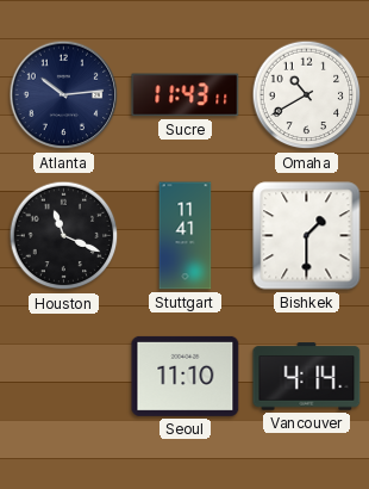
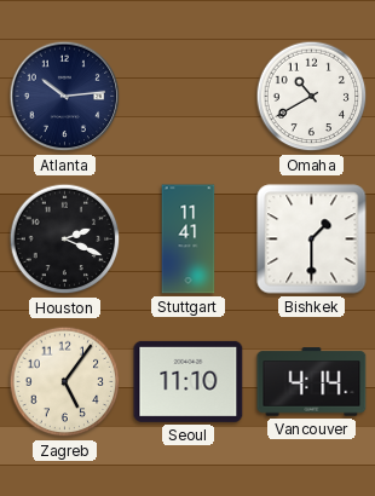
Sucre: 11:43 -> none
Houston: 11:19 -> 2:19
Zagreb: none -> 5:06
